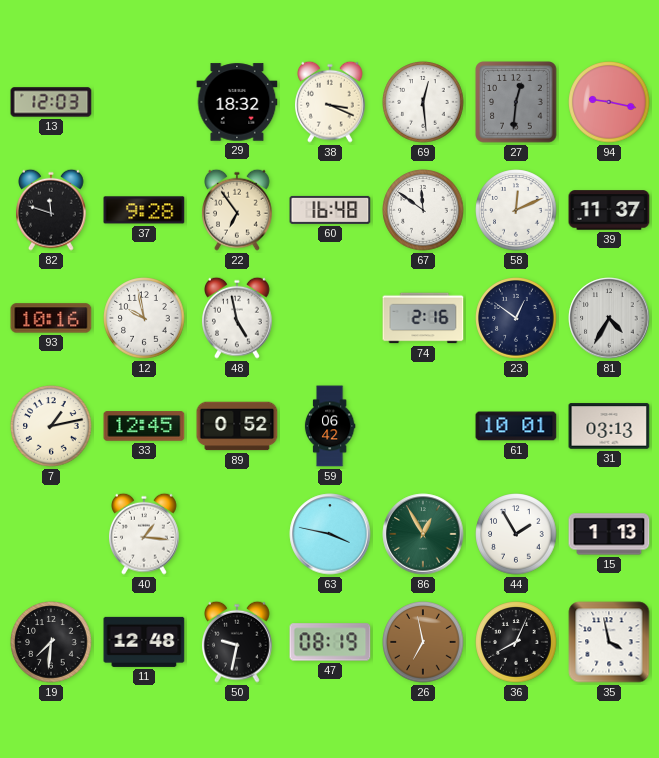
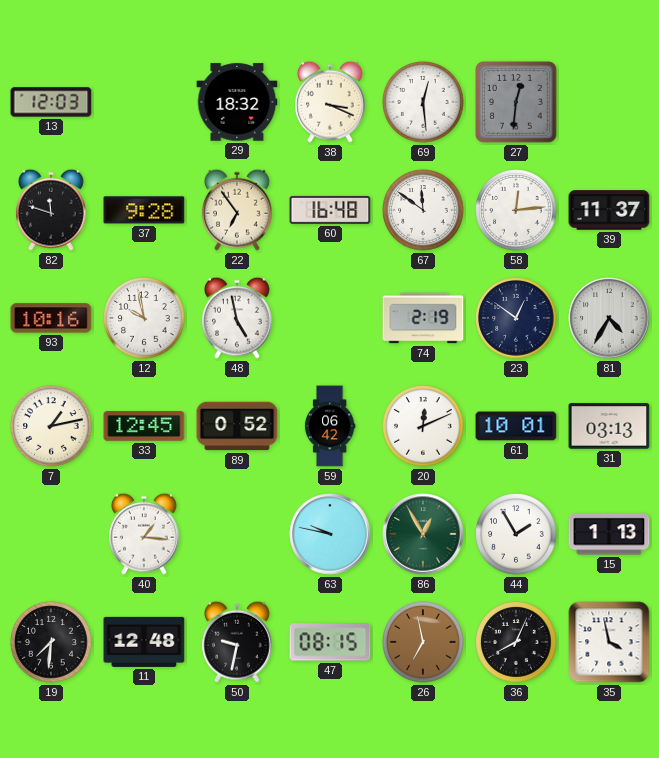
94: 9:17 -> none
58: 12:11 -> 12:14
74: 2:16 -> 2:19
20: none -> 12:11
63: 3:47 -> 9:47
47: 08:19 -> 08:15
